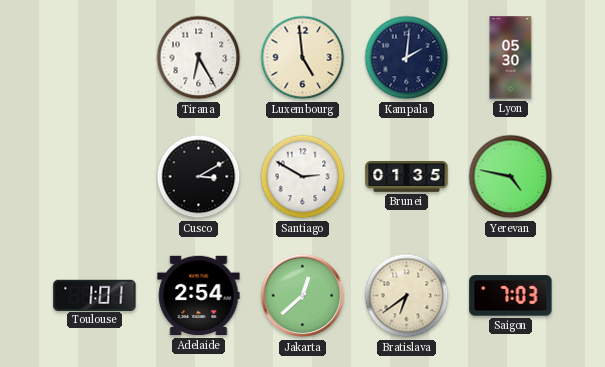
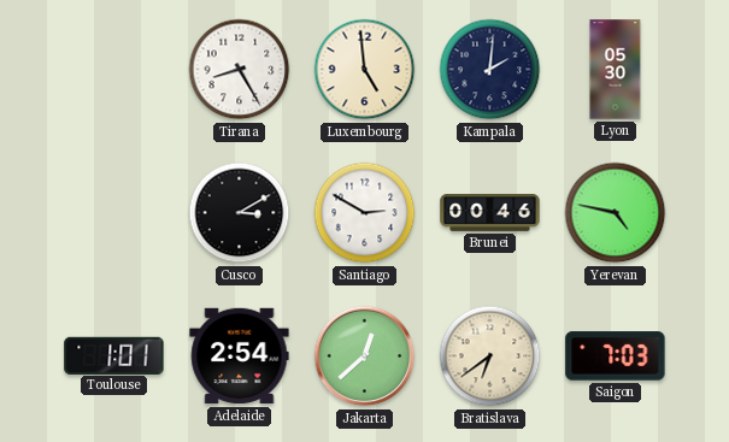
Tirana: 6:25 -> 8:25
Brunei: 01:35 -> 00:46
